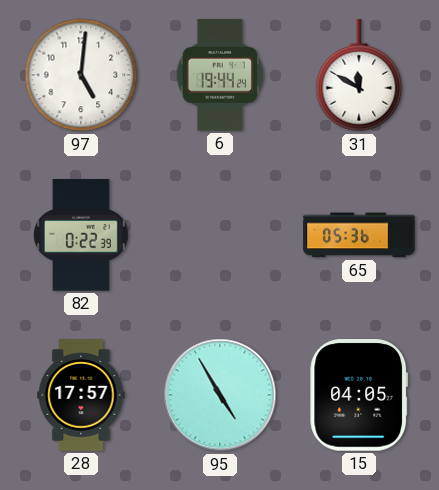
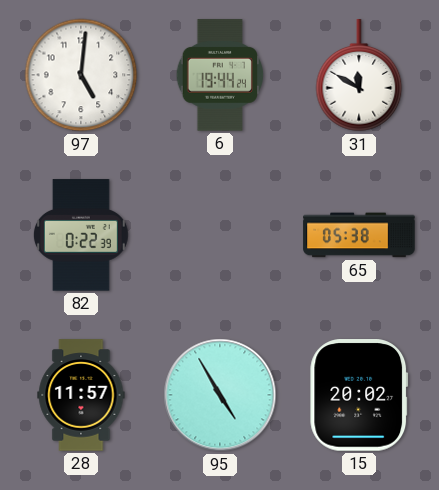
65: 05:36 -> 05:38
28: 17:57 -> 11:57
15: 04:05 -> 20:02
